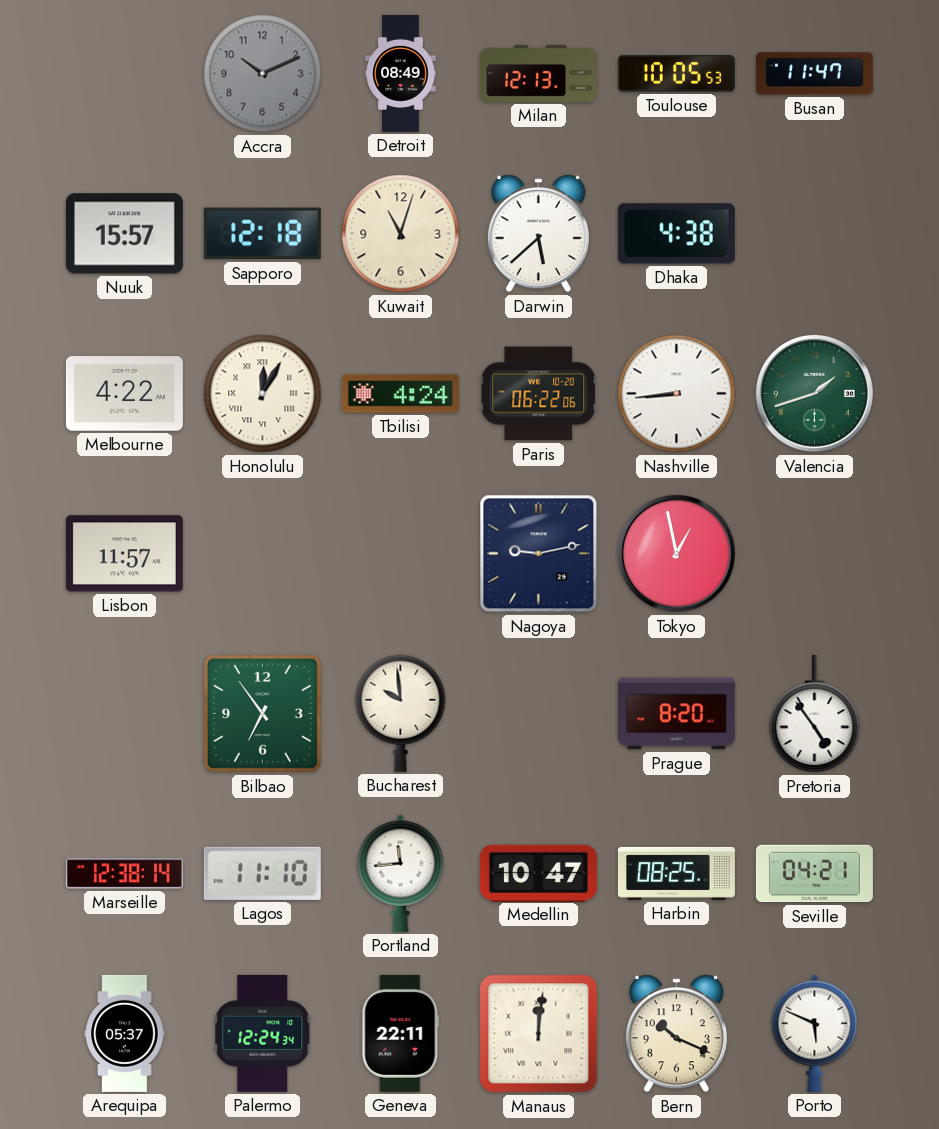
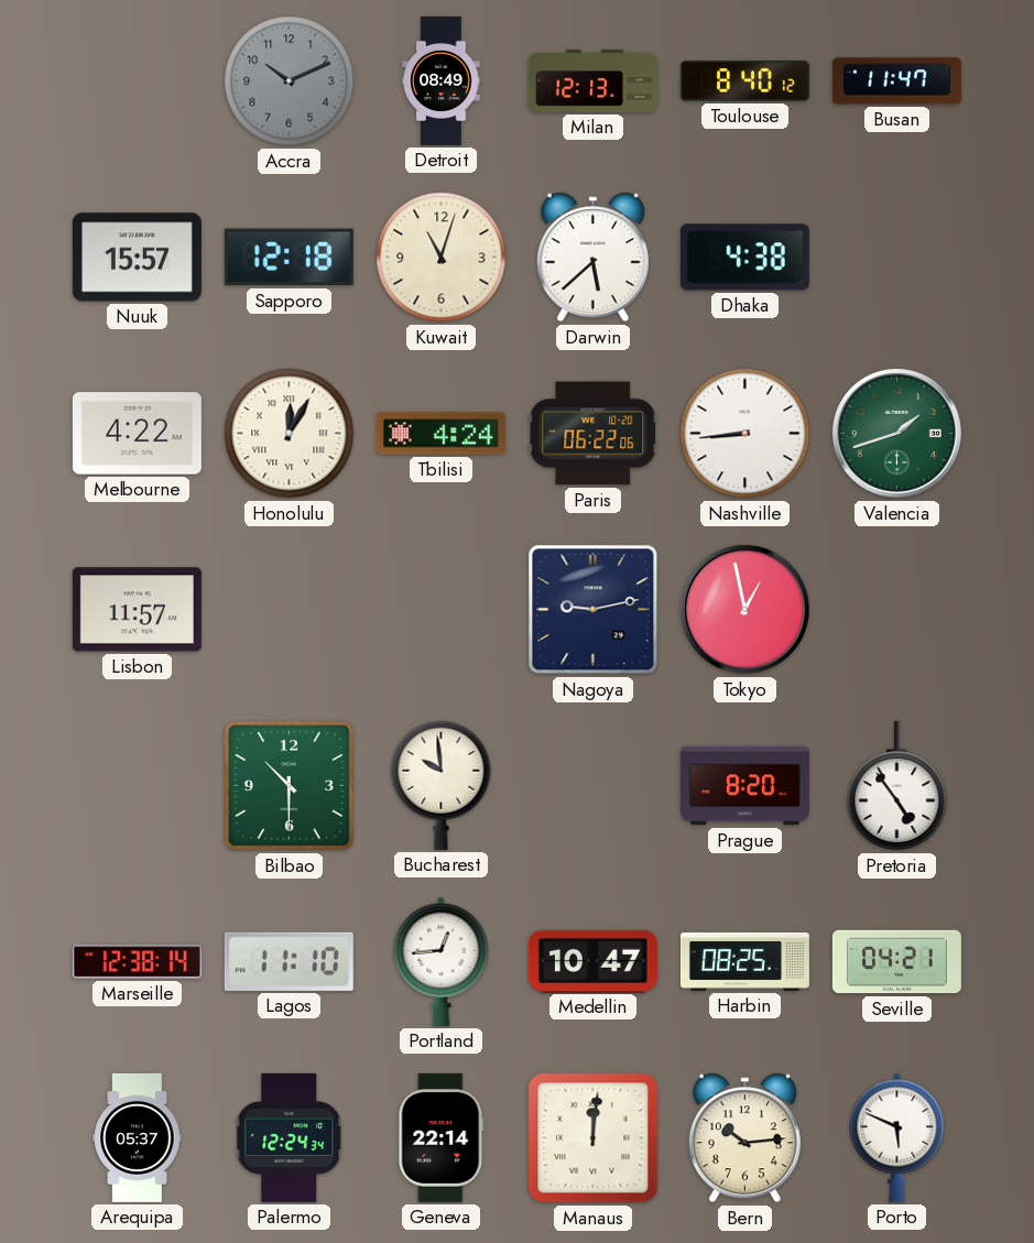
Toulouse: 10:05 -> 8:40
Bilbao: 6:54 -> 10:30
Portland: 11:44 -> 12:44
Geneva: 22:11 -> 22:14
Bern: 10:19 -> 10:14
